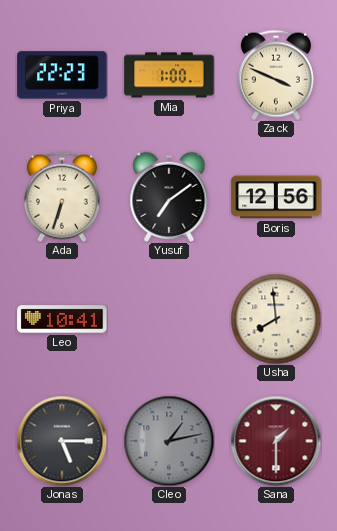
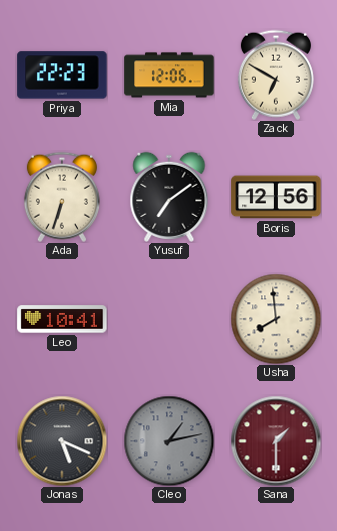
Mia: 1:00 -> 12:06
Zack: 3:49 -> 6:50
Jonas: 5:15 -> 5:19
